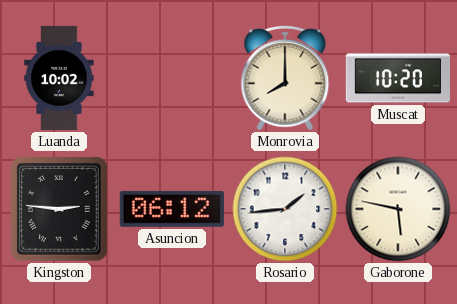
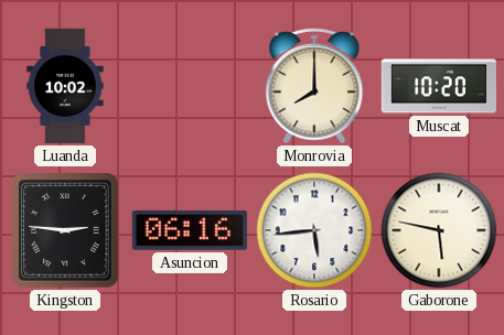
Asuncion: 06:12 -> 06:16
Rosario: 1:44 -> 5:44
